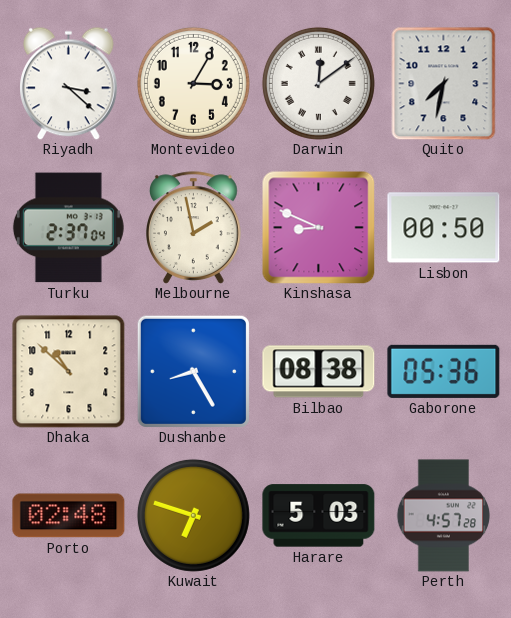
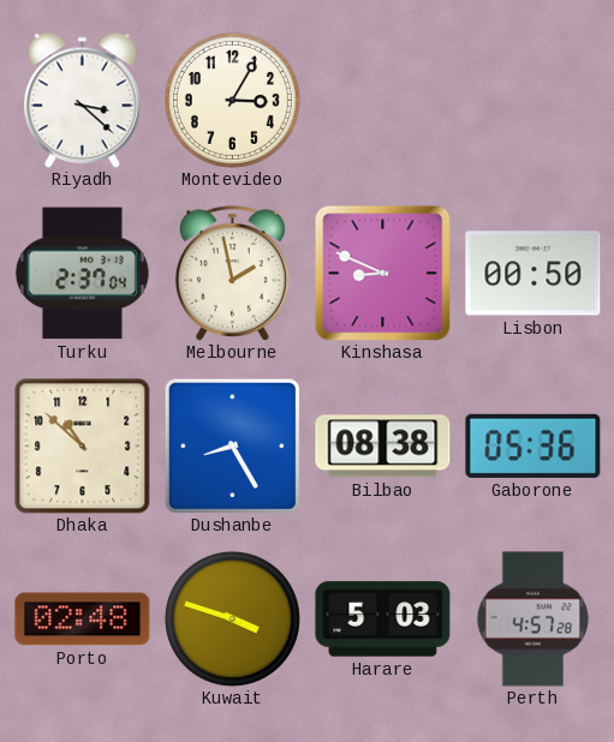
Darwin: 12:09 -> none
Quito: 7:32 -> none
Kuwait: 6:48 -> 3:48
